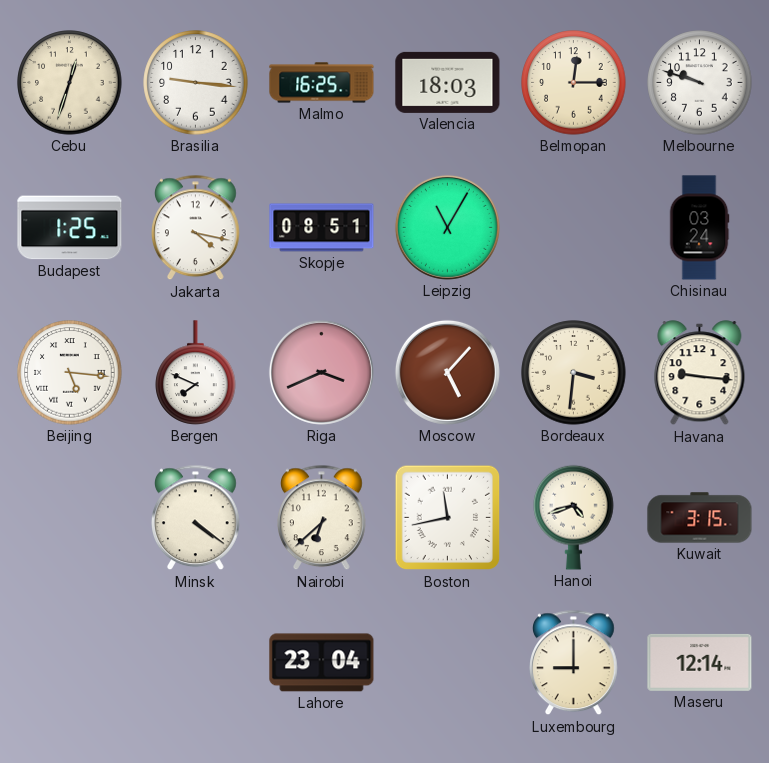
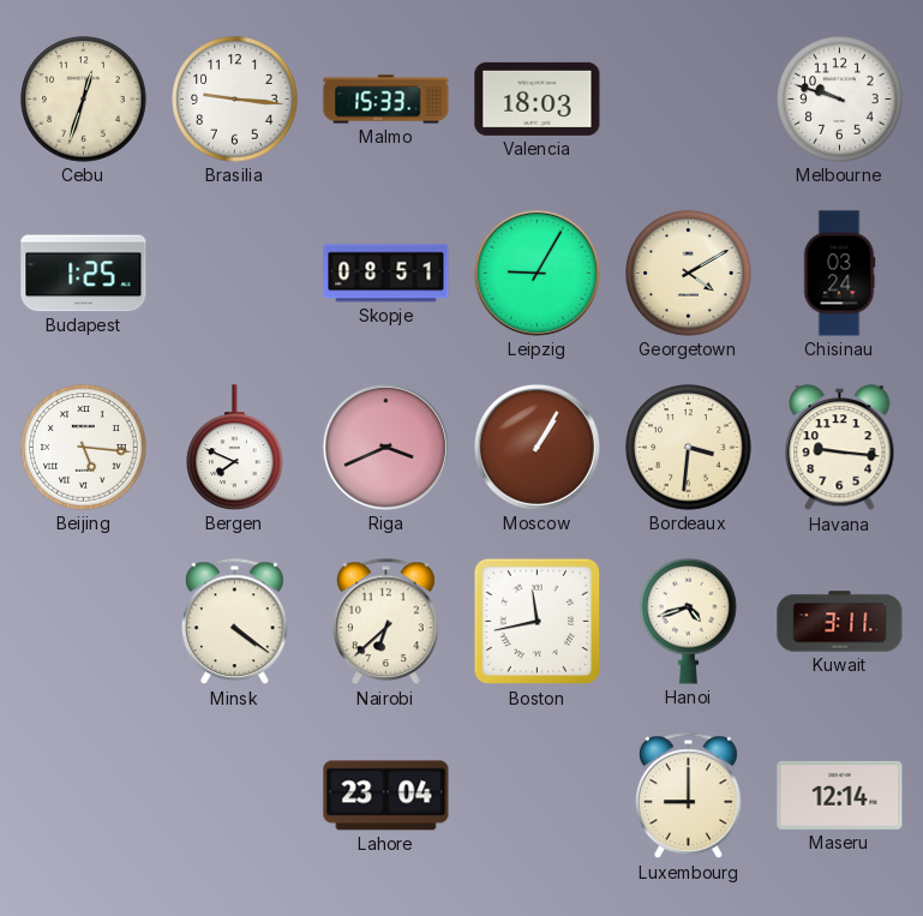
Malmo: 16:25 -> 15:33
Belmopan: 12:15 -> none
Jakarta: 4:17 -> none
Leipzig: 11:05 -> 9:05
Georgetown: none -> 4:10
Moscow: 5:07 -> 1:05
Kuwait: 3:15 -> 3:11
